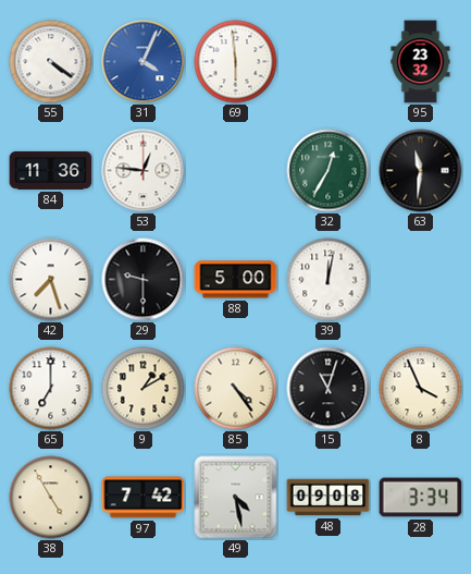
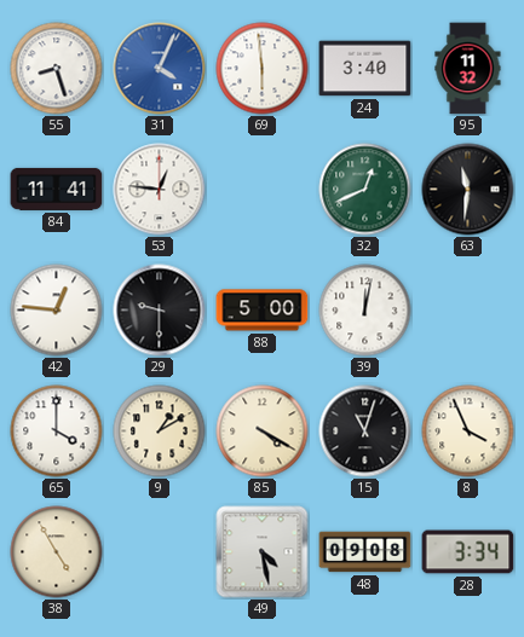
55: 4:21 -> 8:27
24: none -> 3:40
95: 23:32 -> 11:32
84: 11:36 -> 11:41
32: 12:35 -> 12:41
42: 7:27 -> 12:46
65: 7:00 -> 4:00
85: 4:24 -> 4:20
97: 7:42 -> none
